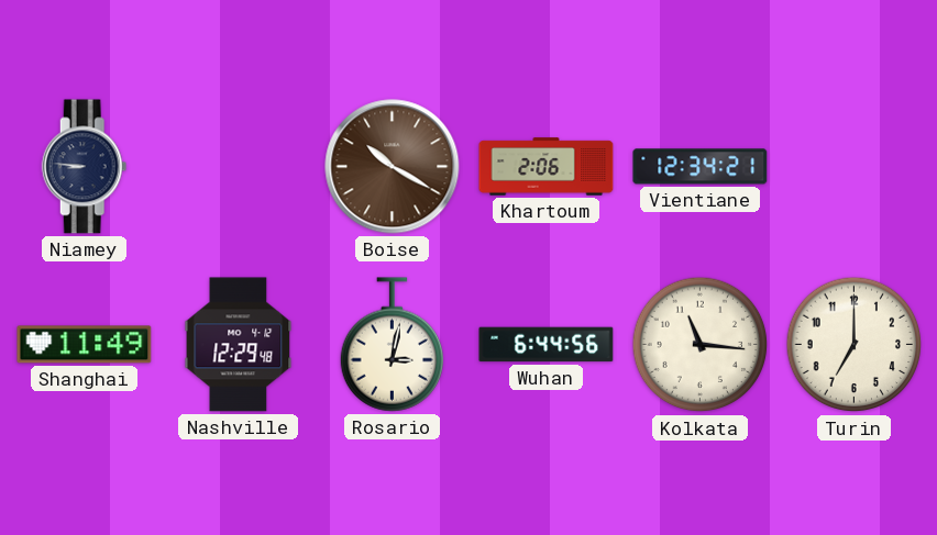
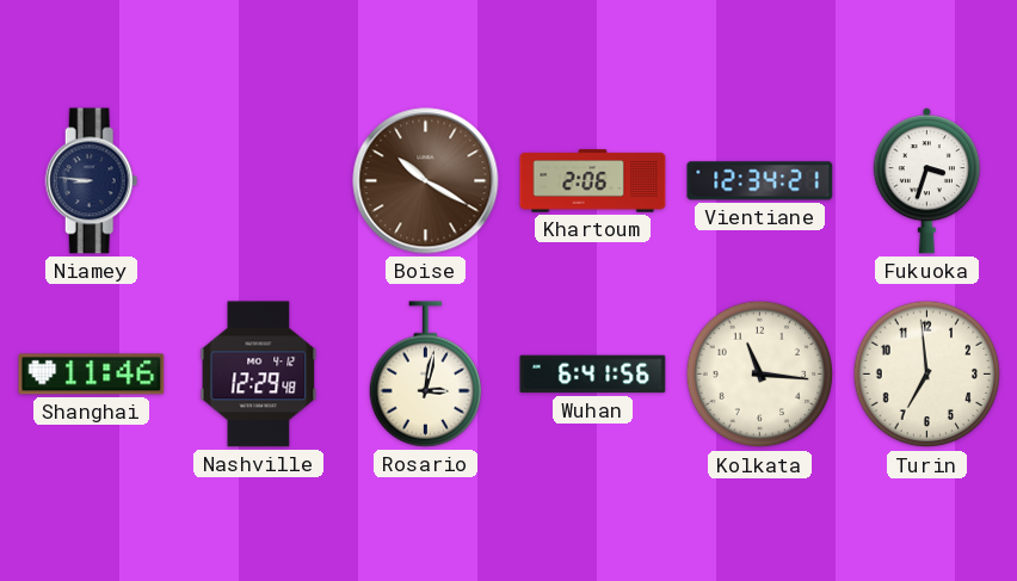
Fukuoka: none -> 3:33
Shanghai: 11:49 -> 11:46
Wuhan: 6:44 -> 6:41
Turin: 7:00 -> 6:59
